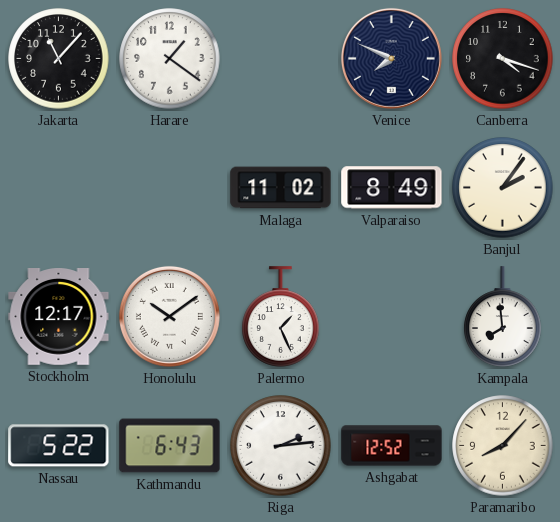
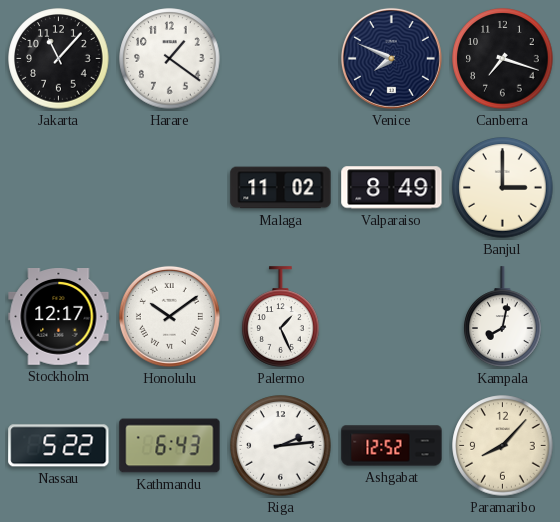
Canberra: 4:18 -> 7:18
Banjul: 2:06 -> 3:00
Kampala: 7:59 -> 8:02
